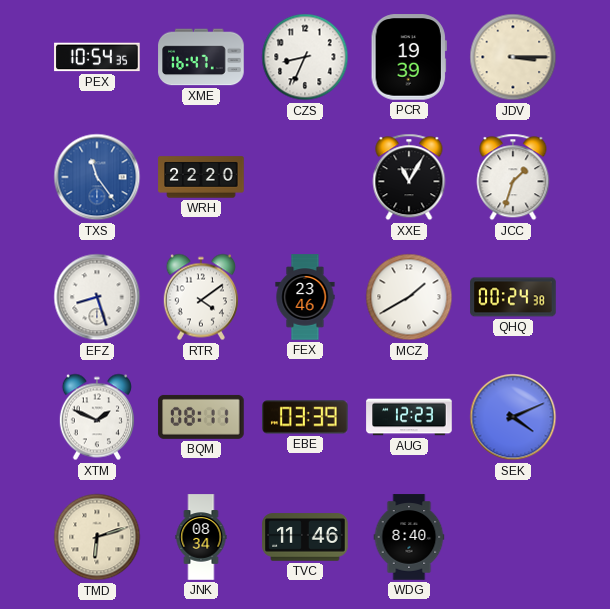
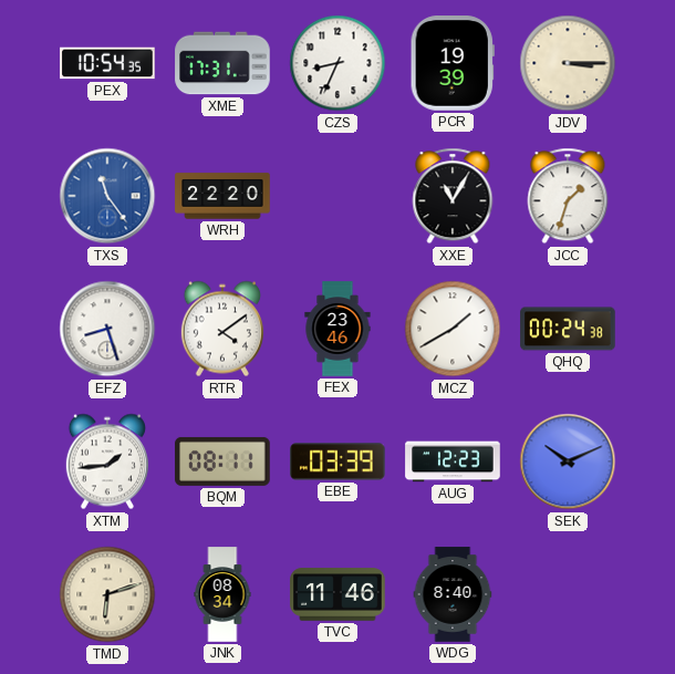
XME: 16:47 -> 17:31
XTM: 1:49 -> 1:44
SEK: 4:11 -> 10:11
